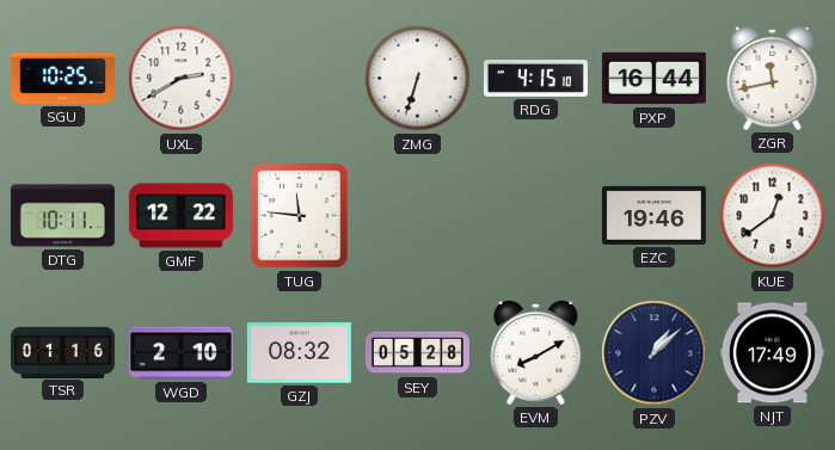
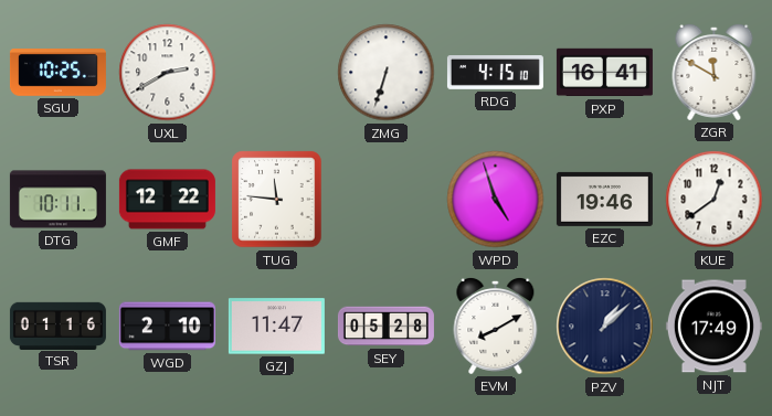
PXP: 16:44 -> 16:41
ZGR: 11:43 -> 11:50
WPD: none -> 4:57
GZJ: 08:32 -> 11:47
